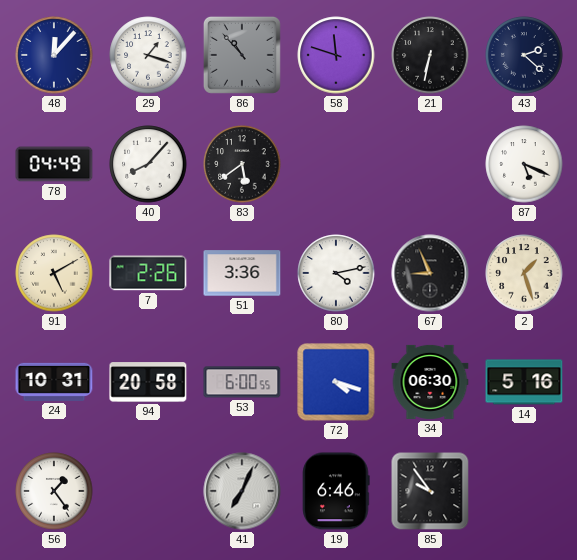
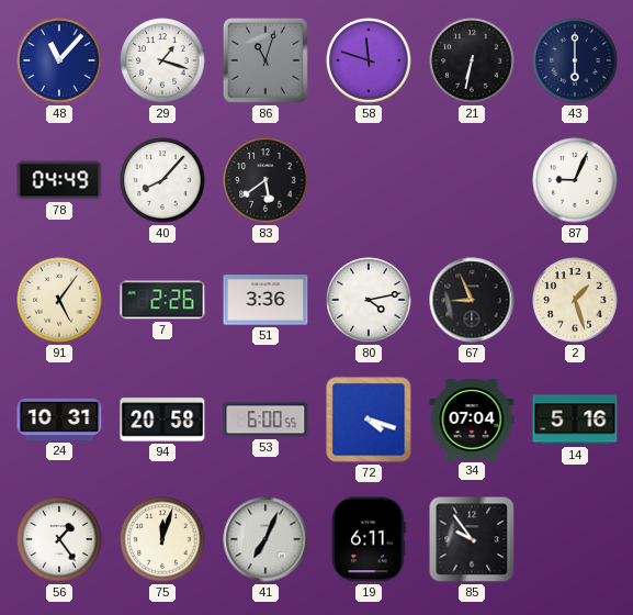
48: 12:07 -> 11:07
86: 10:53 -> 11:03
43: 2:22 -> 6:00
87: 5:19 -> 9:04
91: 5:10 -> 5:06
34: 06:30 -> 07:04
75: none -> 12:03
19: 6:46 -> 6:11
